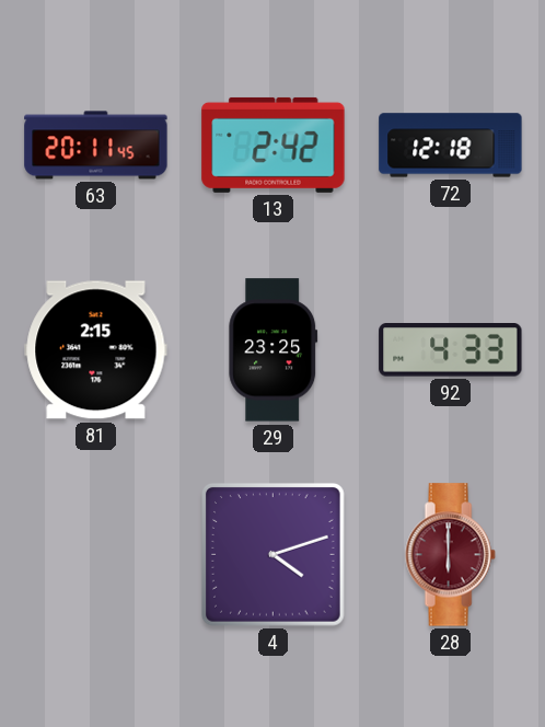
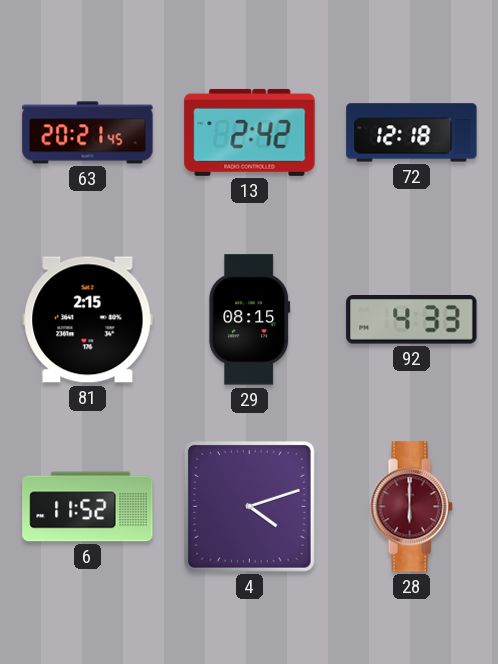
63: 20:11 -> 20:21
29: 23:25 -> 08:15
6: none -> 11:52
